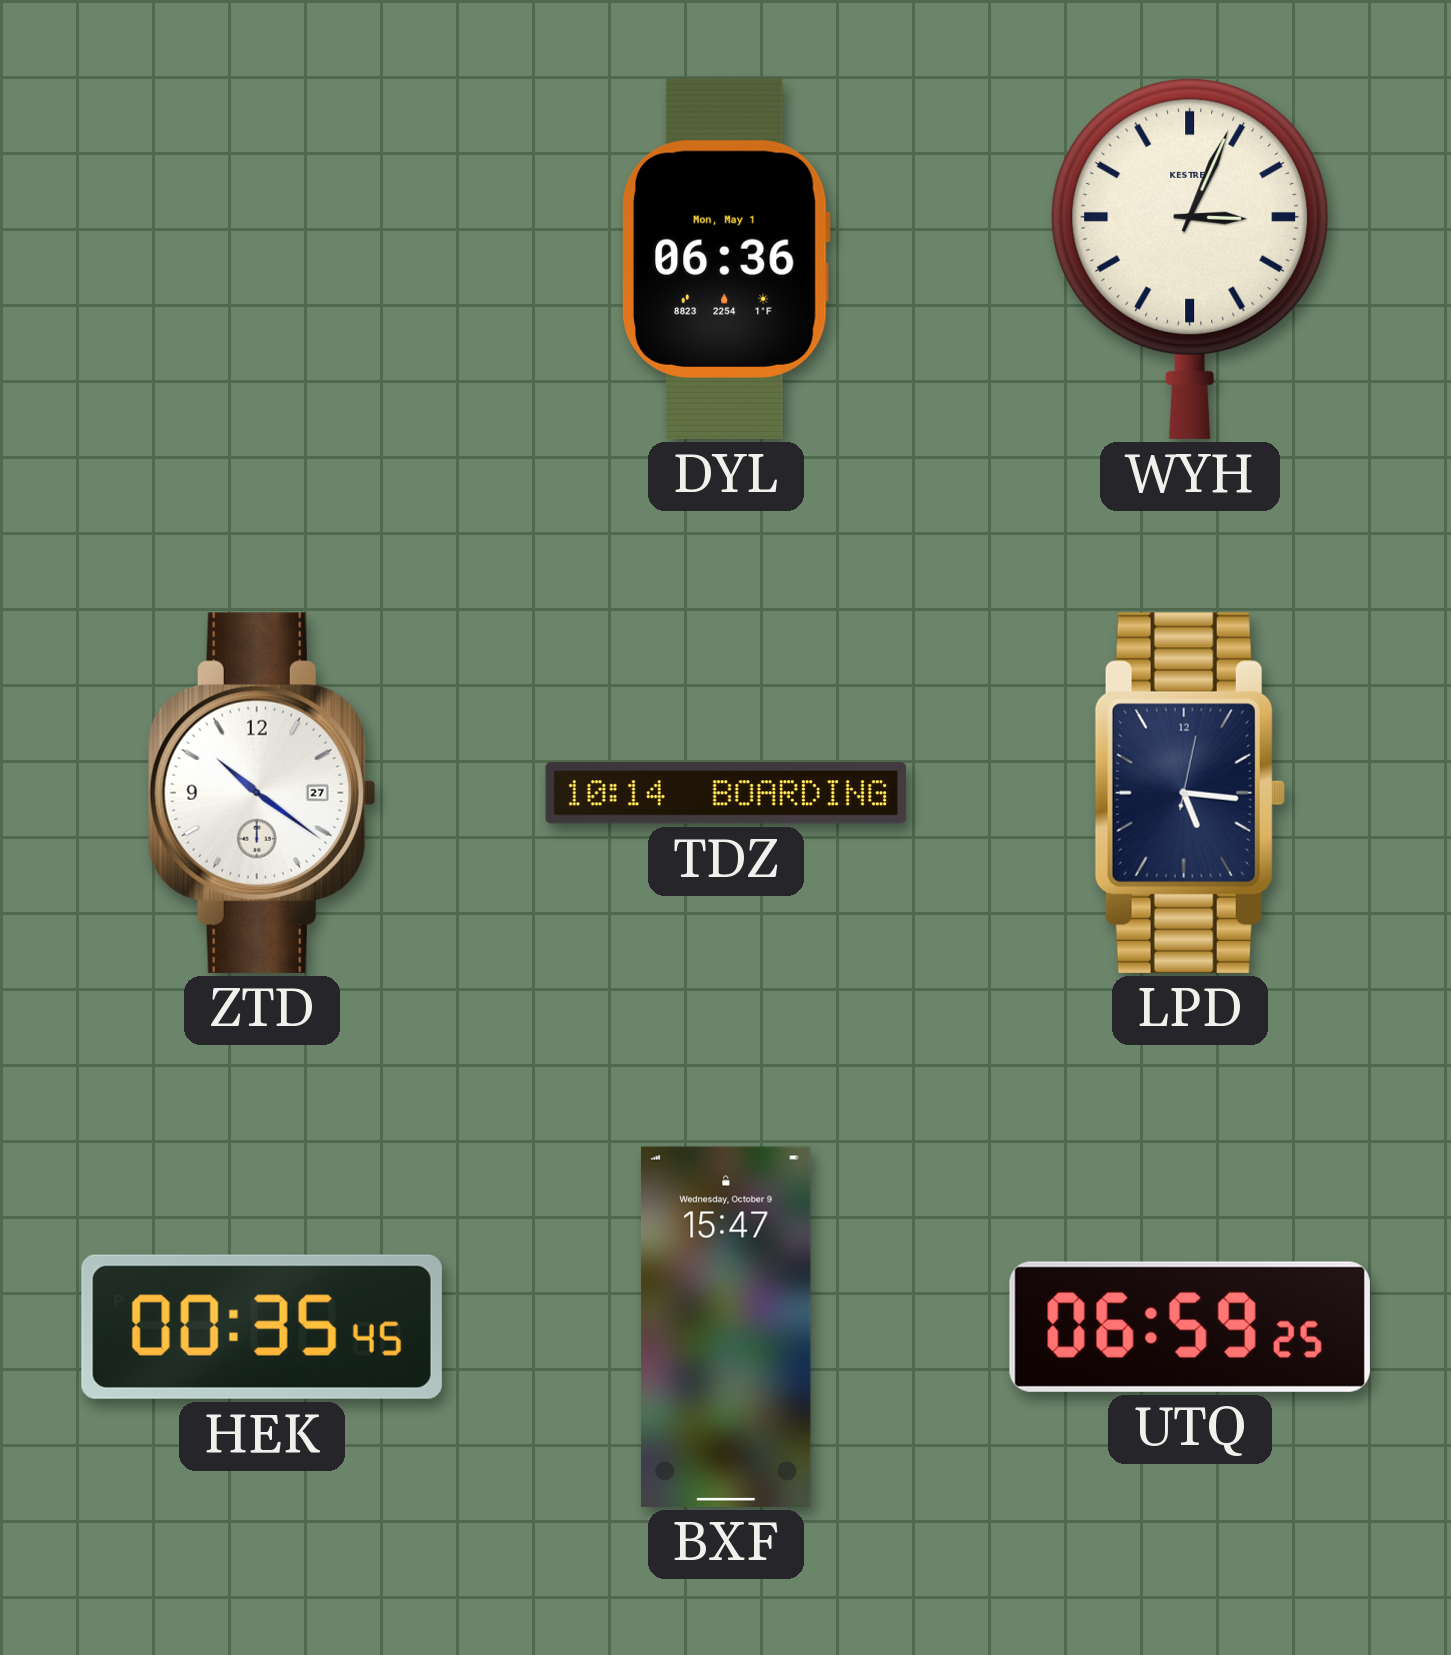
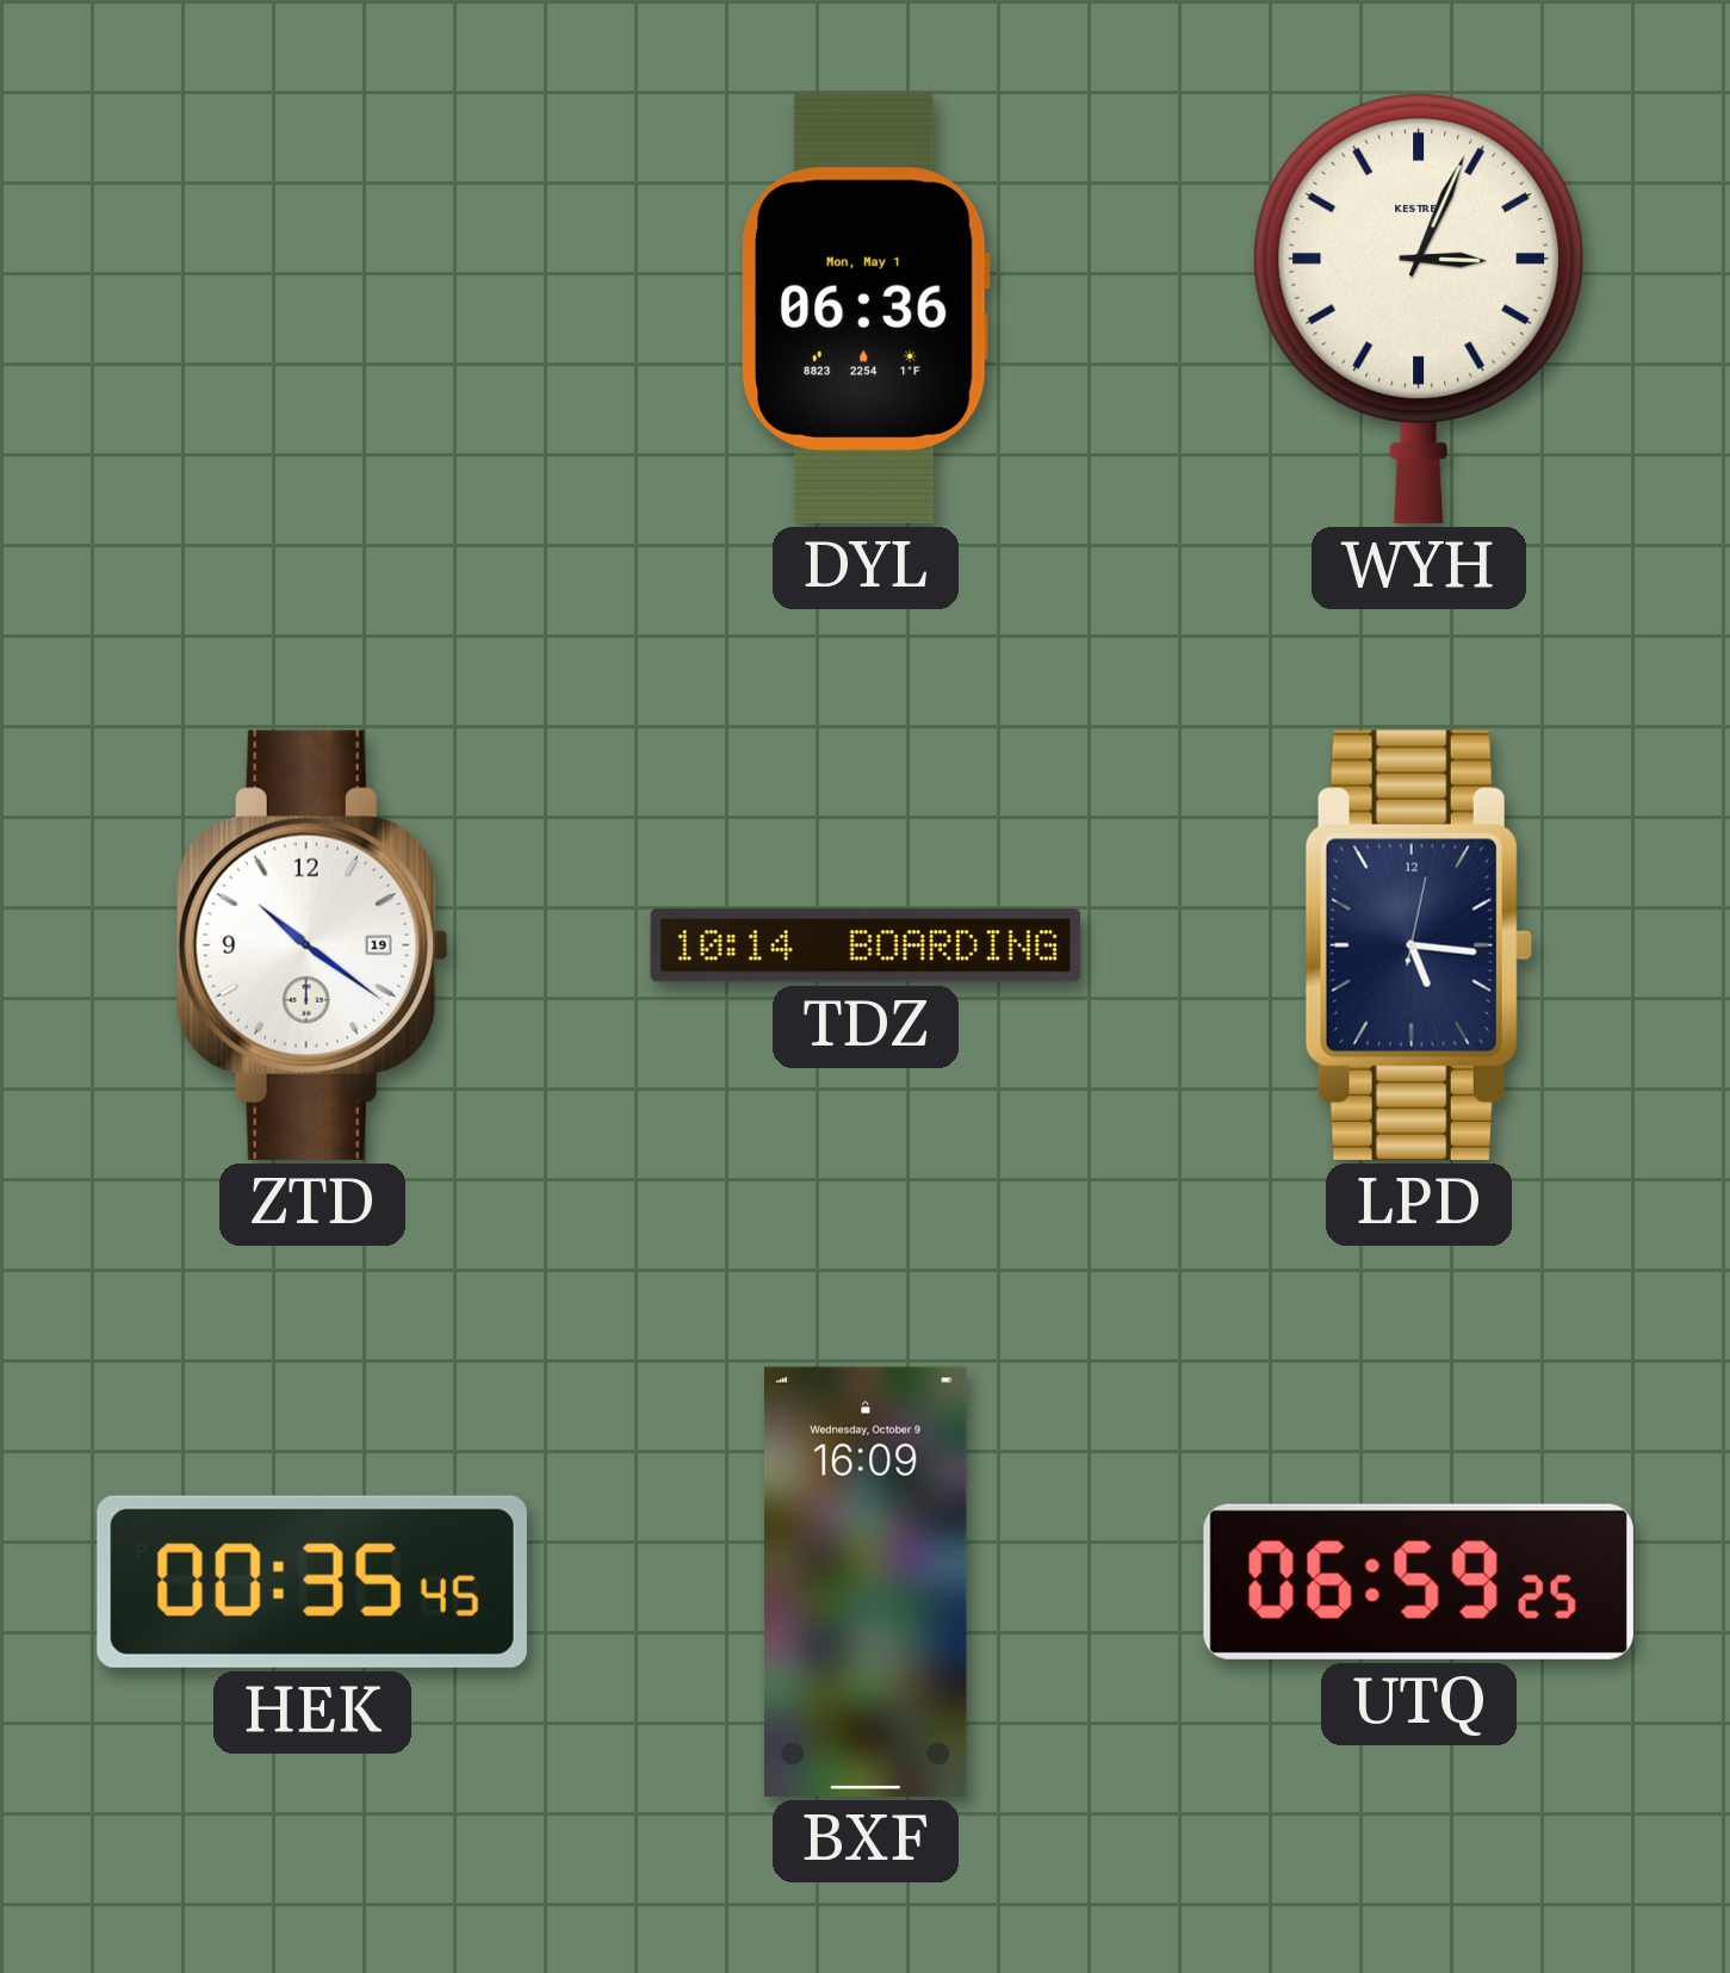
ZTD date: 27 -> 19
BXF: 15:47 -> 16:09
